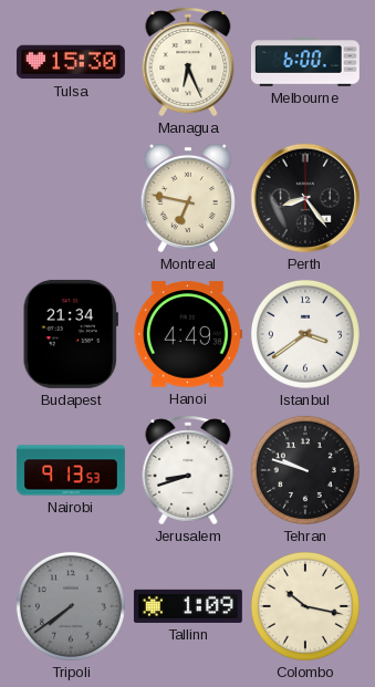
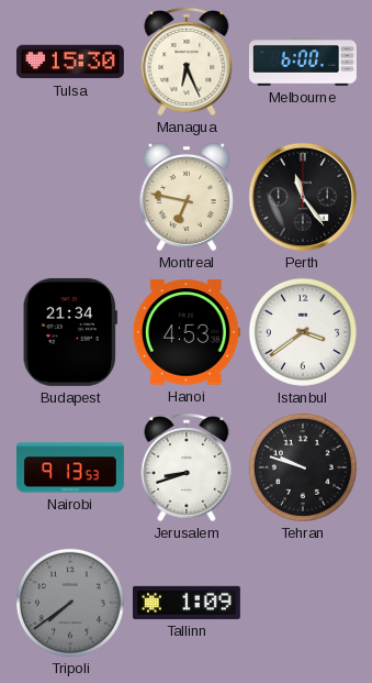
Perth: 8:24 -> 11:24
Hanoi: 4:49 -> 4:53
Colombo: 10:17 -> none
